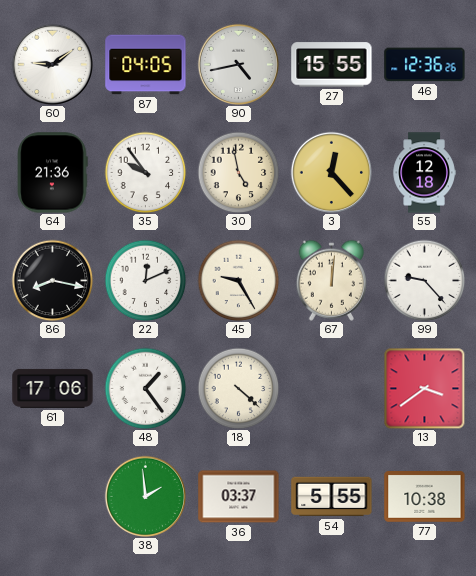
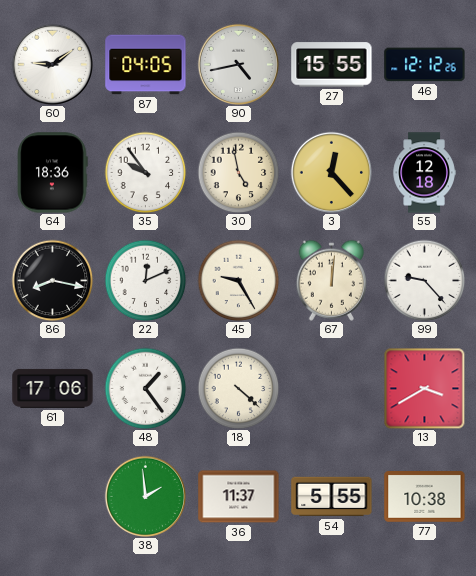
46: 12:36 -> 12:12
64: 21:36 -> 18:36
13: 3:39 -> 3:40
36: 03:37 -> 11:37
